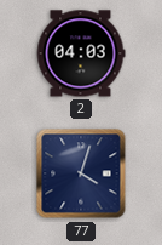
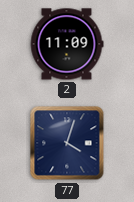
2: 04:03 -> 11:09
